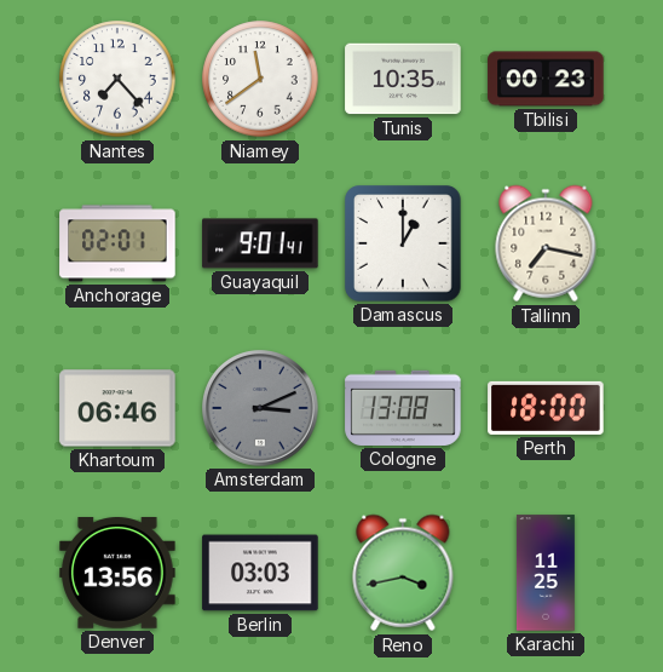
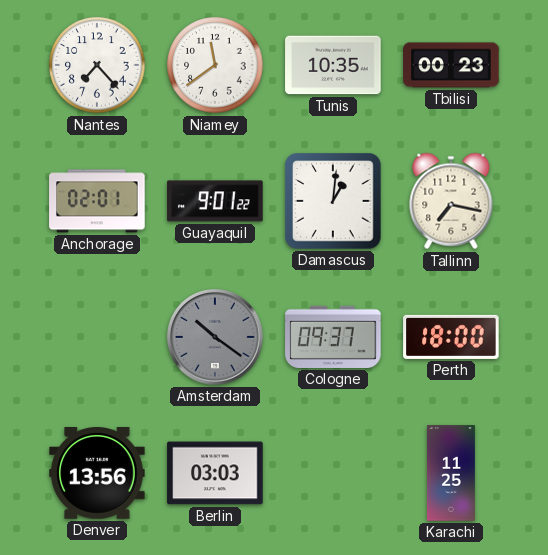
Guayaquil: 9:01:41 -> 9:01:22
Damascus: 1:00 -> 1:01
Khartoum: 06:46 -> none
Amsterdam: 3:11 -> 10:21
Cologne: 13:08 -> 09:37
Reno: 3:43 -> none
